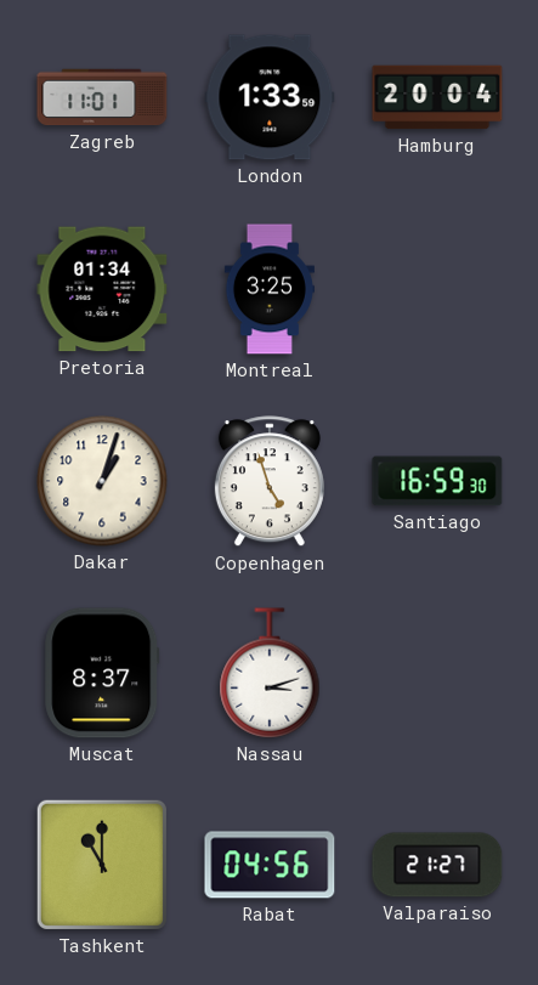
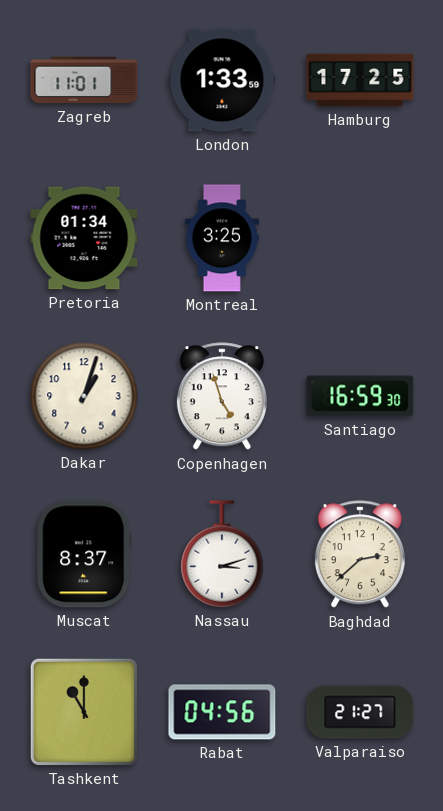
Hamburg: 20:04 -> 17:25
Baghdad: none -> 2:38
